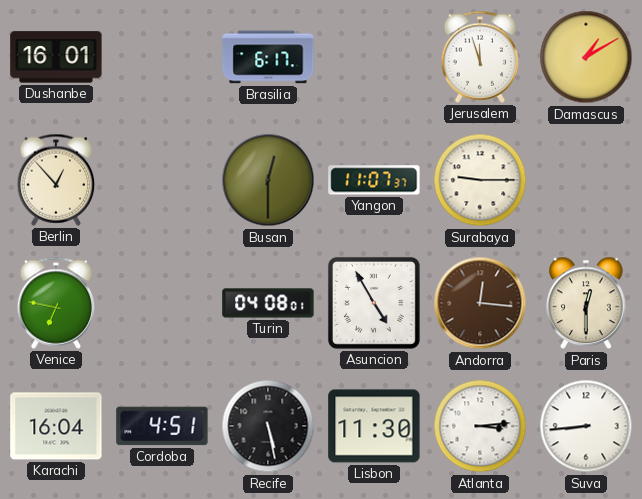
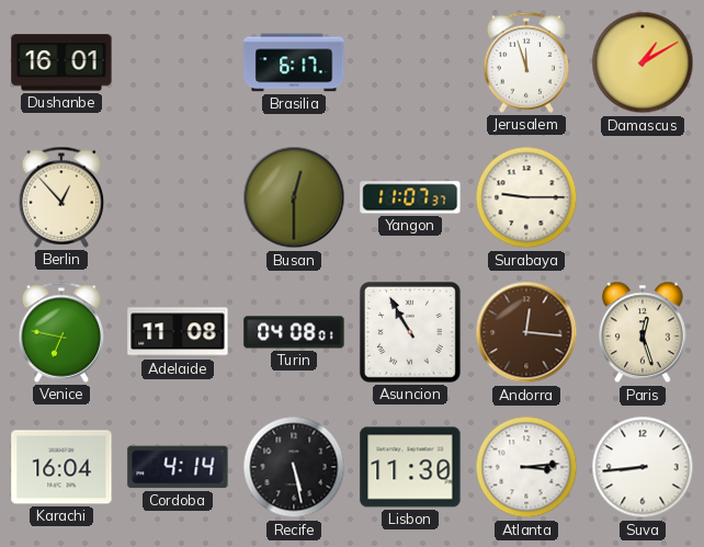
Adelaide: none -> 11:08
Asuncion: 4:55 -> 10:55
Paris: 12:30 -> 12:27
Cordoba: 4:51 -> 4:14
